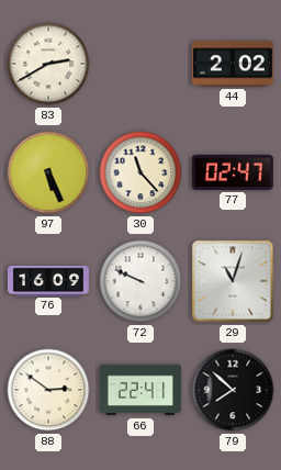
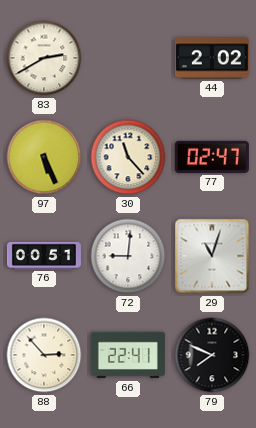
76: 16:09 -> 00:51
72: 9:49 -> 9:01
88: 2:51 -> 2:53
79: 7:52 -> 7:49
